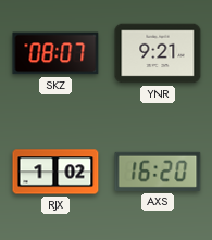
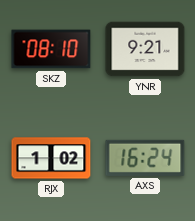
SKZ: 08:07 -> 08:10
AXS: 16:20 -> 16:24
